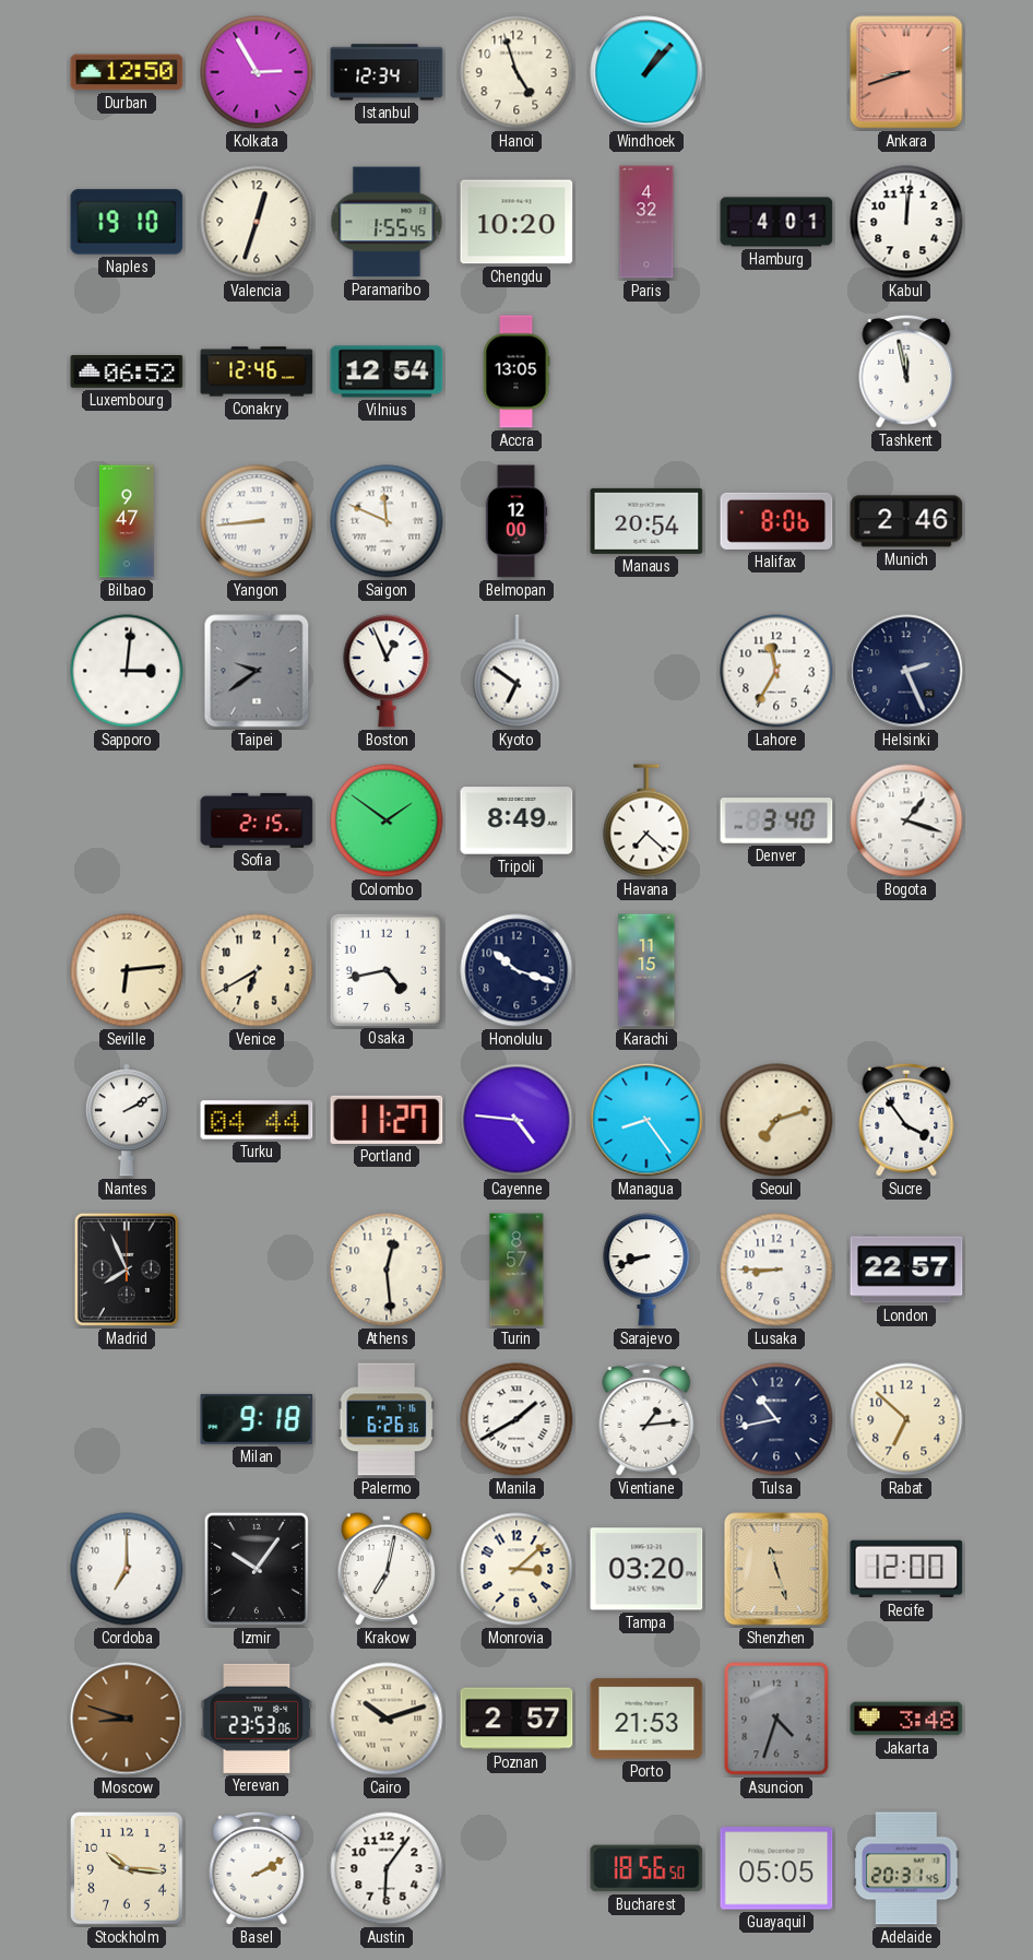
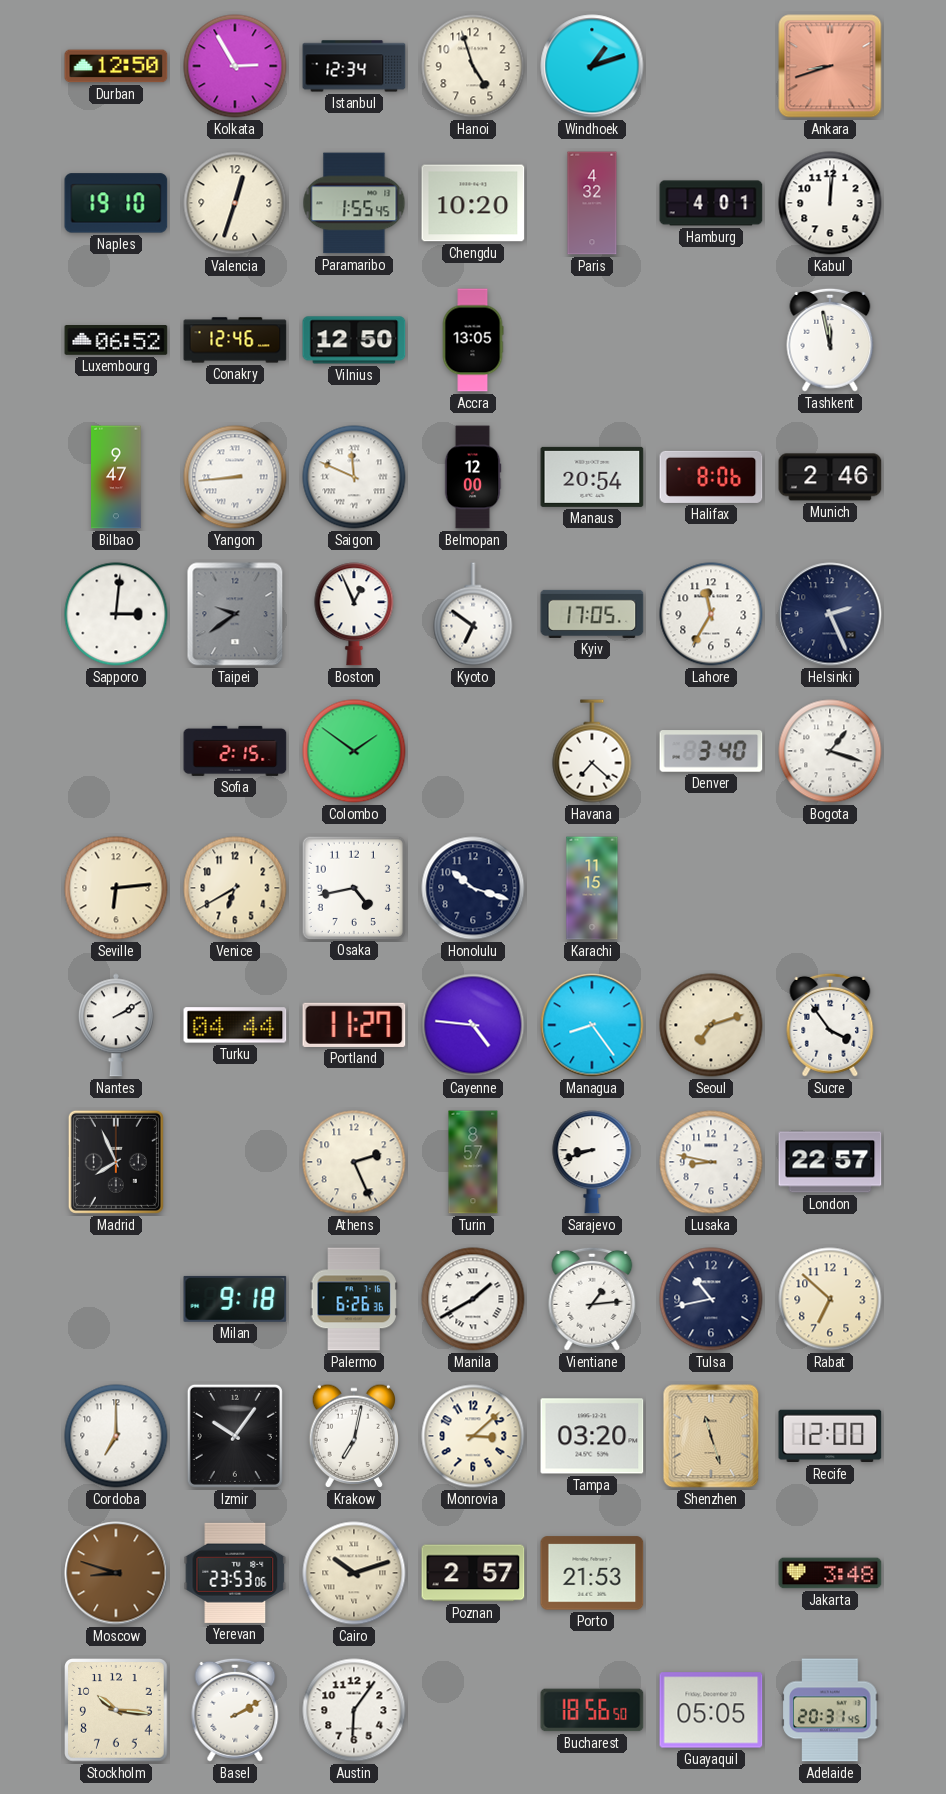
Windhoek: 1:07 -> 1:12
Vilnius: 12:54 -> 12:50
Kyiv: none -> 17:05
Tripoli: 8:49 -> none
Athens: 12:29 -> 2:26
Lusaka: 8:45 -> 8:47
Asuncion: 4:33 -> none
